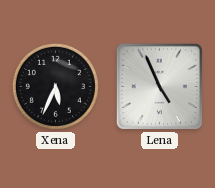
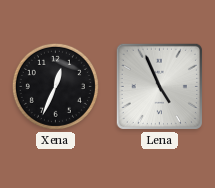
Xena: 5:34 -> 12:34
